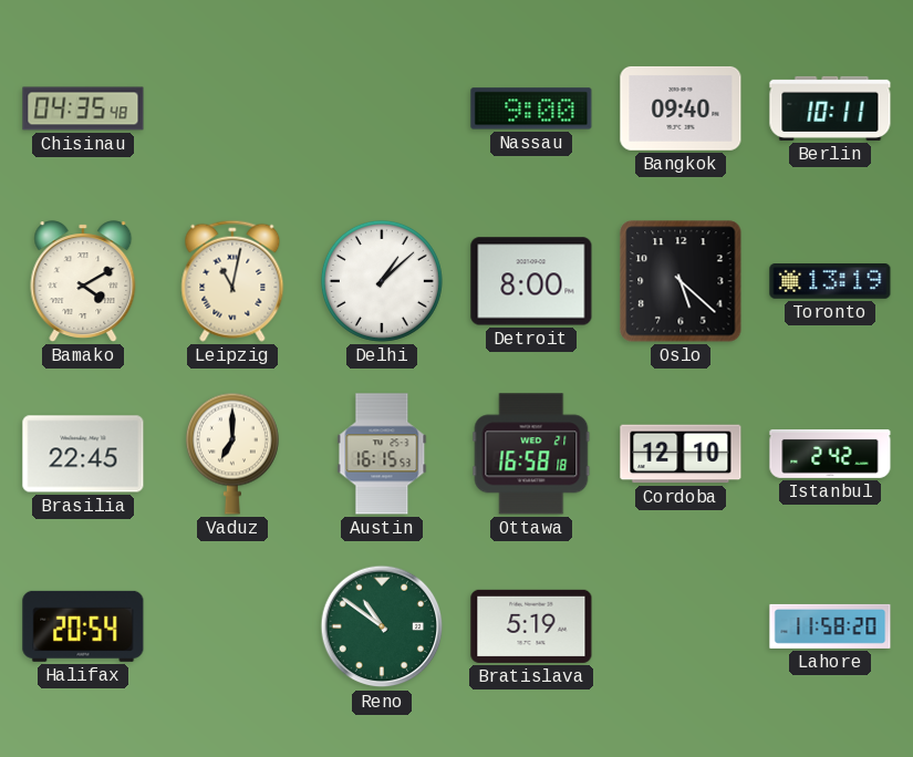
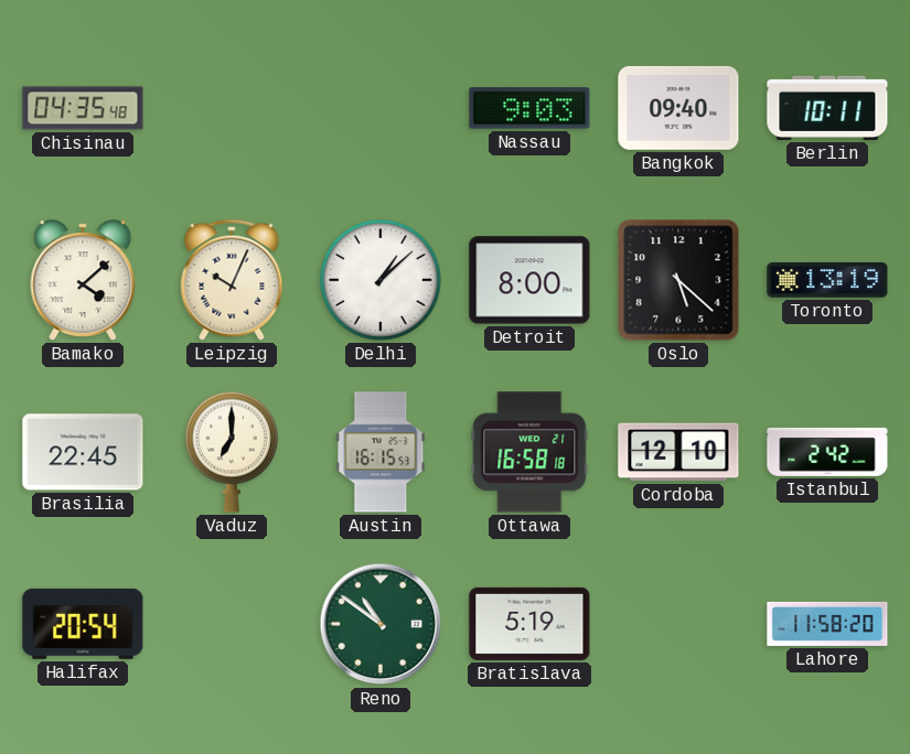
Nassau: 9:00 -> 9:03
Bamako: 4:10 -> 4:08
Leipzig: 11:02 -> 10:04
